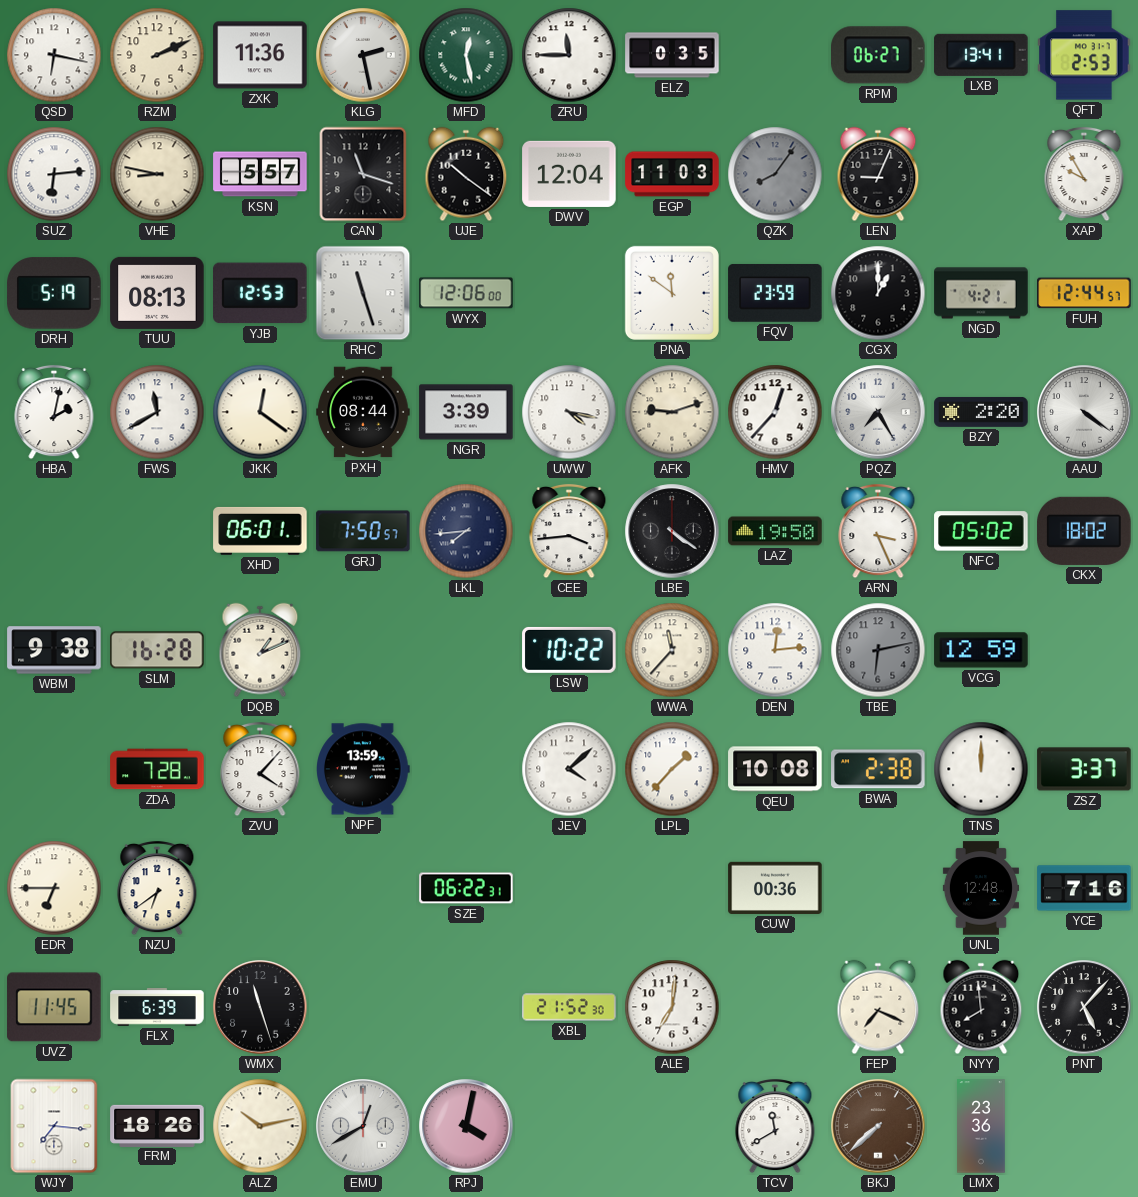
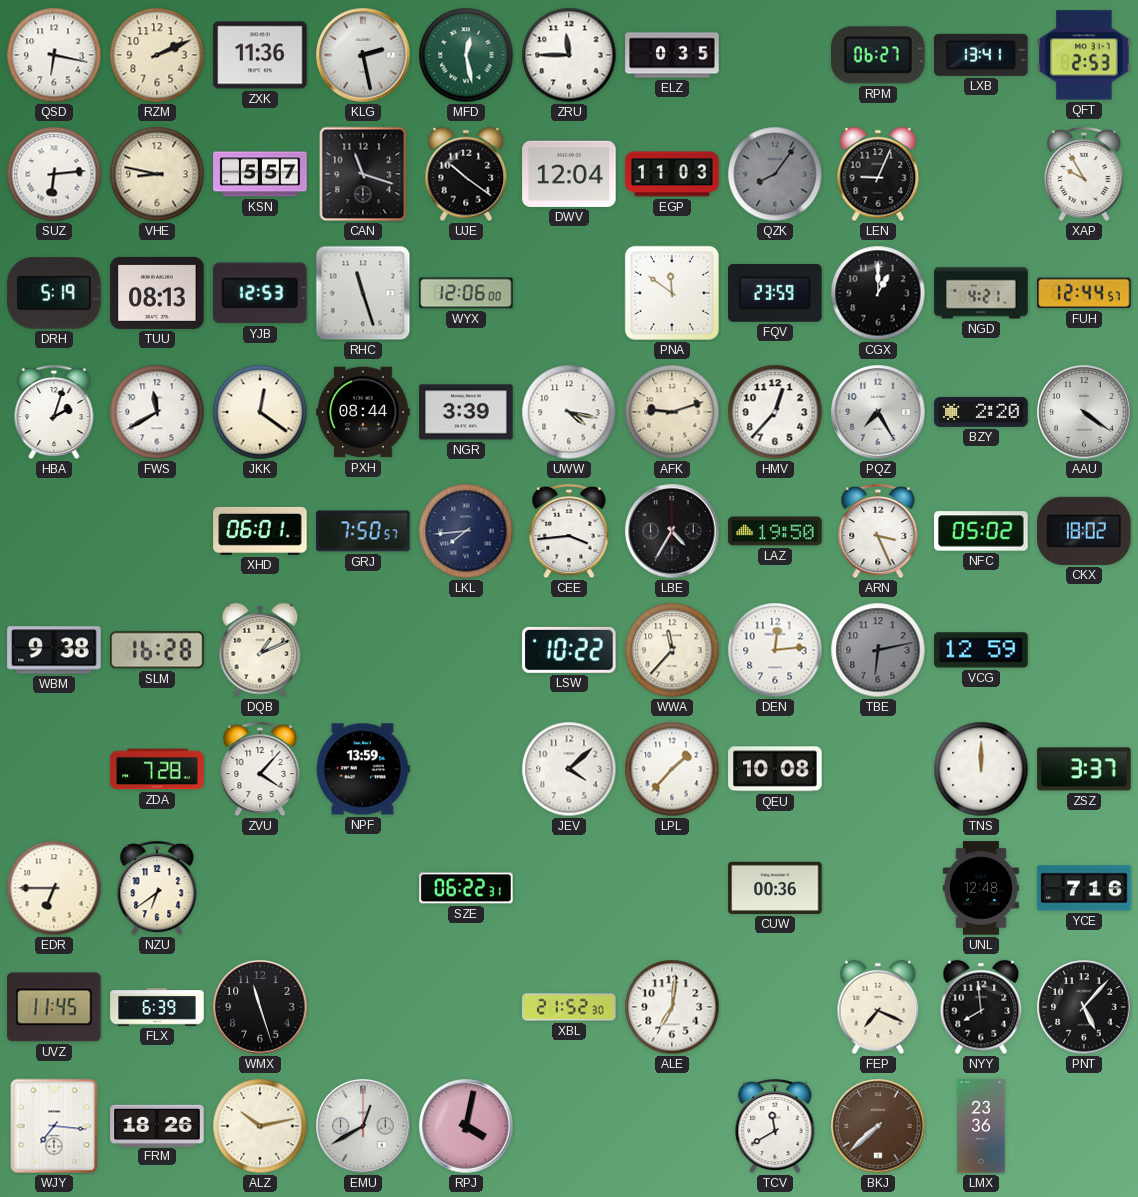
HBA: 2:02 -> 2:03
LBE: 4:21 -> 4:35
BWA: 2:38 -> none
